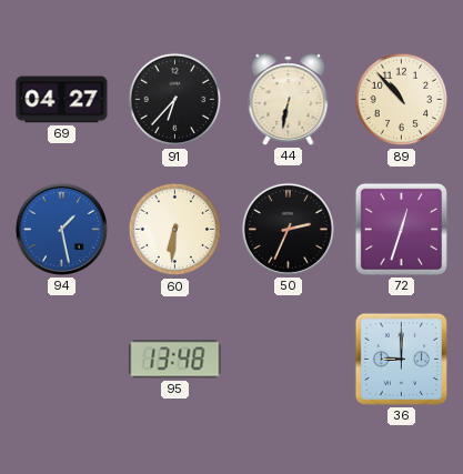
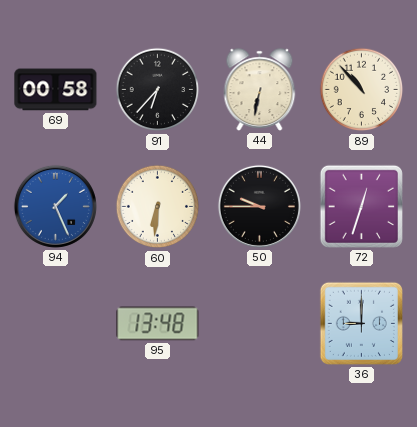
69: 04:27 -> 00:58
94: 1:28 -> 1:26
50: 2:34 -> 9:45
